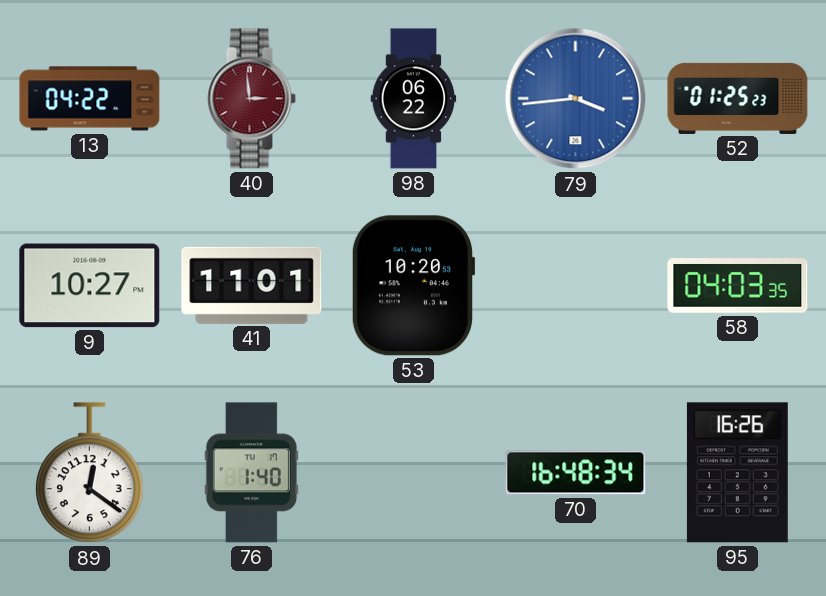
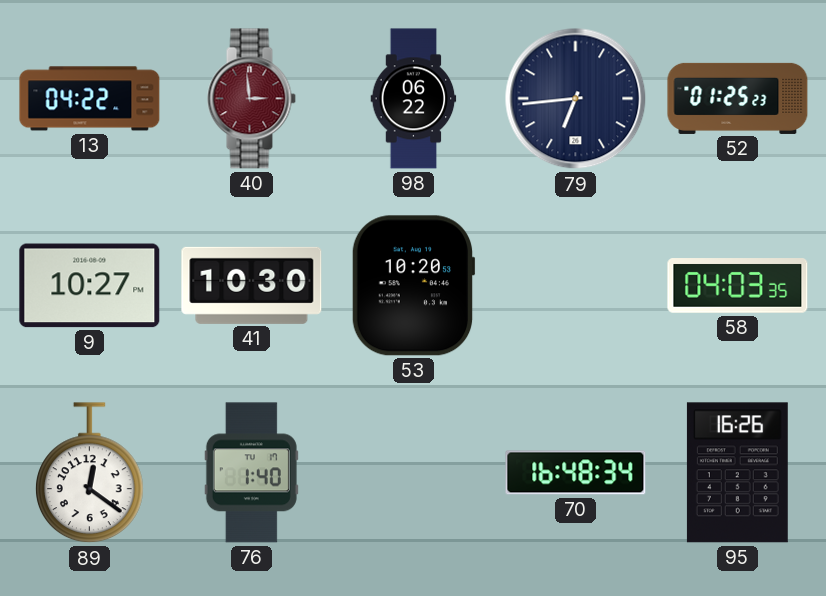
79: 3:44 -> 6:44
79 dial: blue -> navy
41: 11:01 -> 10:30
